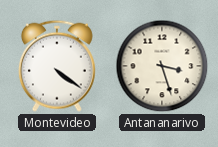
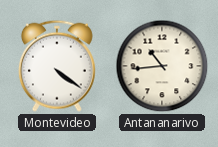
Antananarivo: 3:27 -> 10:44
